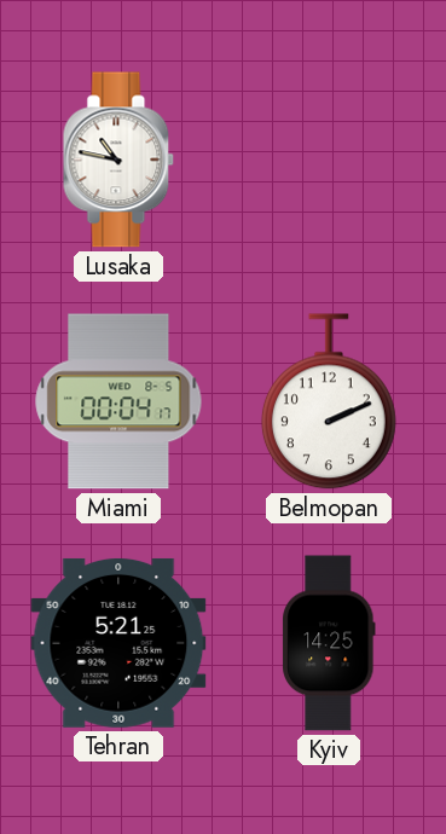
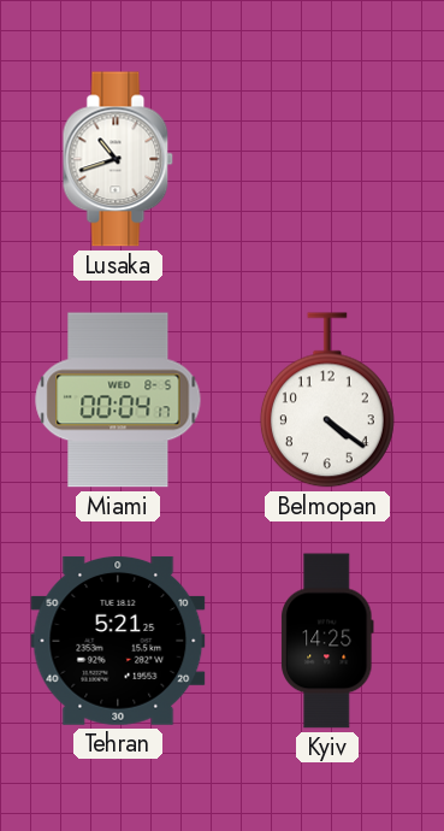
Lusaka: 10:47 -> 10:42
Belmopan: 2:11 -> 4:21
